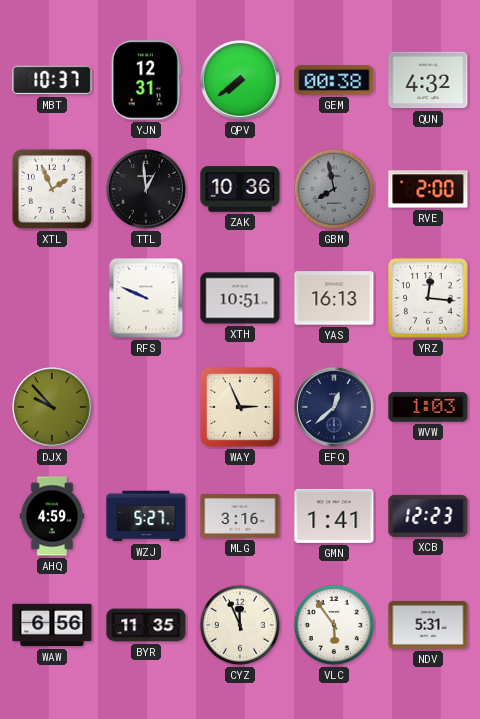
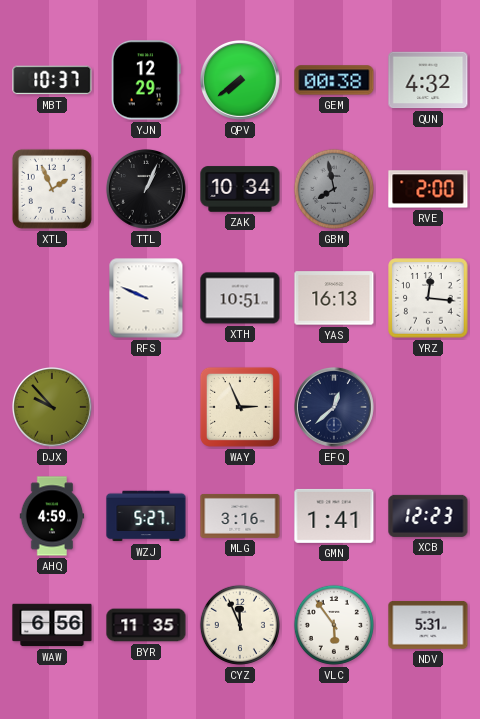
YJN: 12:31 -> 12:29
TTL: 12:59 -> 1:04
ZAK: 10:36 -> 10:34
WVW: 1:03 -> none
